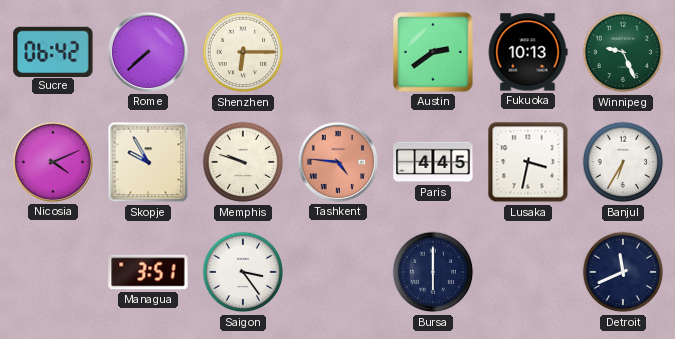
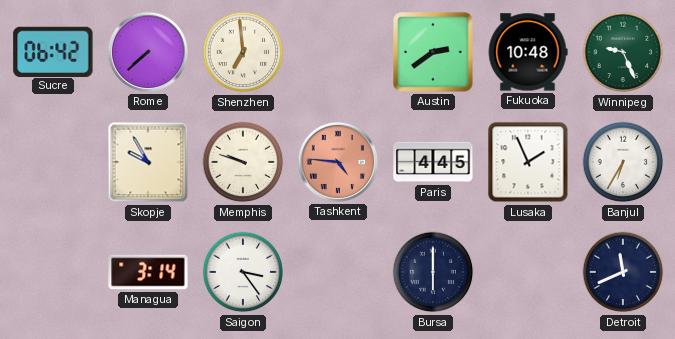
Shenzhen: 6:15 -> 6:59
Fukuoka: 10:13 -> 10:48
Nicosia: 4:11 -> none
Lusaka: 3:32 -> 1:56
Managua: 3:51 -> 3:14
